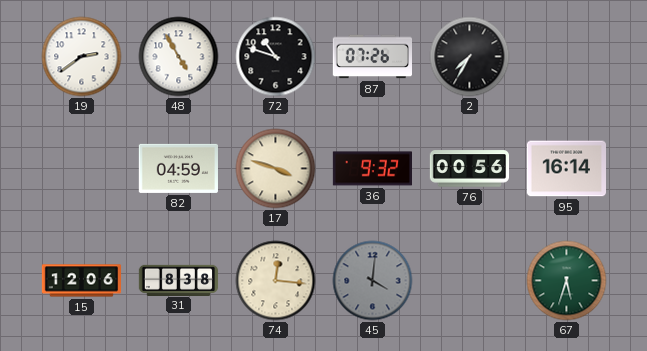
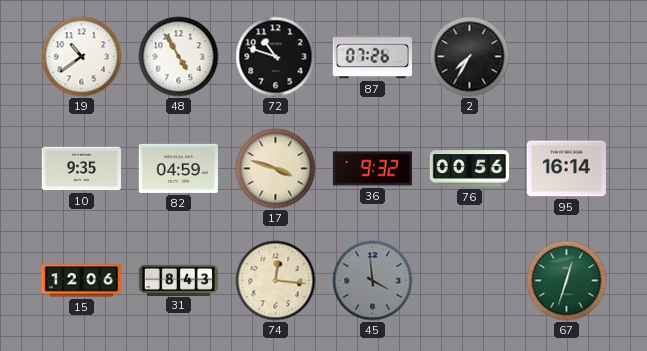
19: 2:39 -> 10:39
10: none -> 9:35
31: 8:38 -> 8:43
45: 4:01 -> 3:59
67: 5:33 -> 12:33
